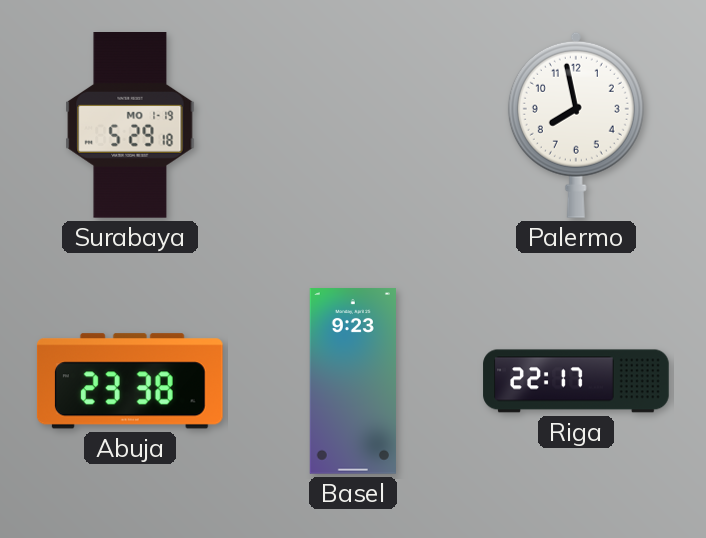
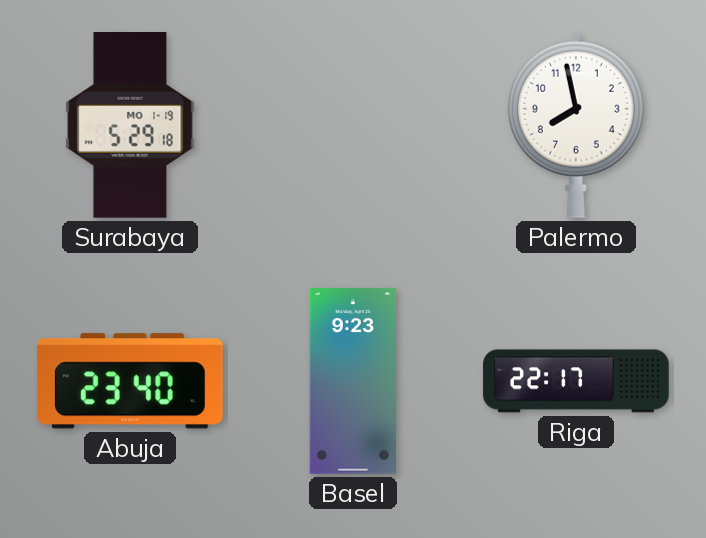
Abuja: 23:38 -> 23:40
